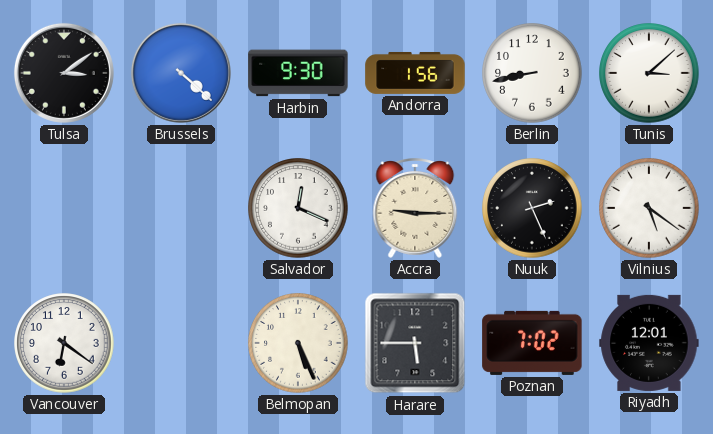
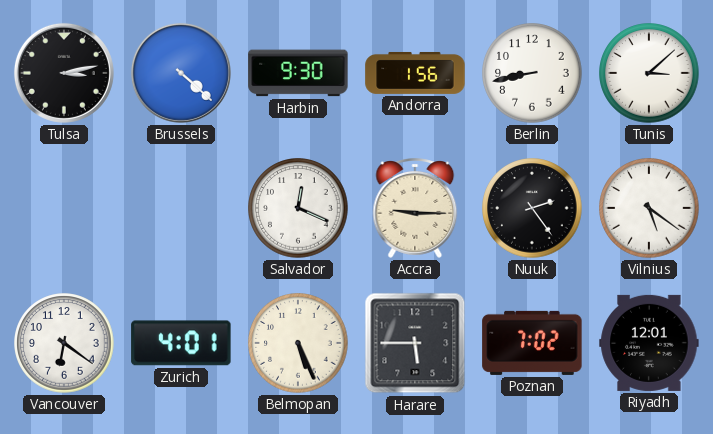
Tulsa: 3:09 -> 3:13
Nuuk: 2:26 -> 2:24
Zurich: none -> 4:01
